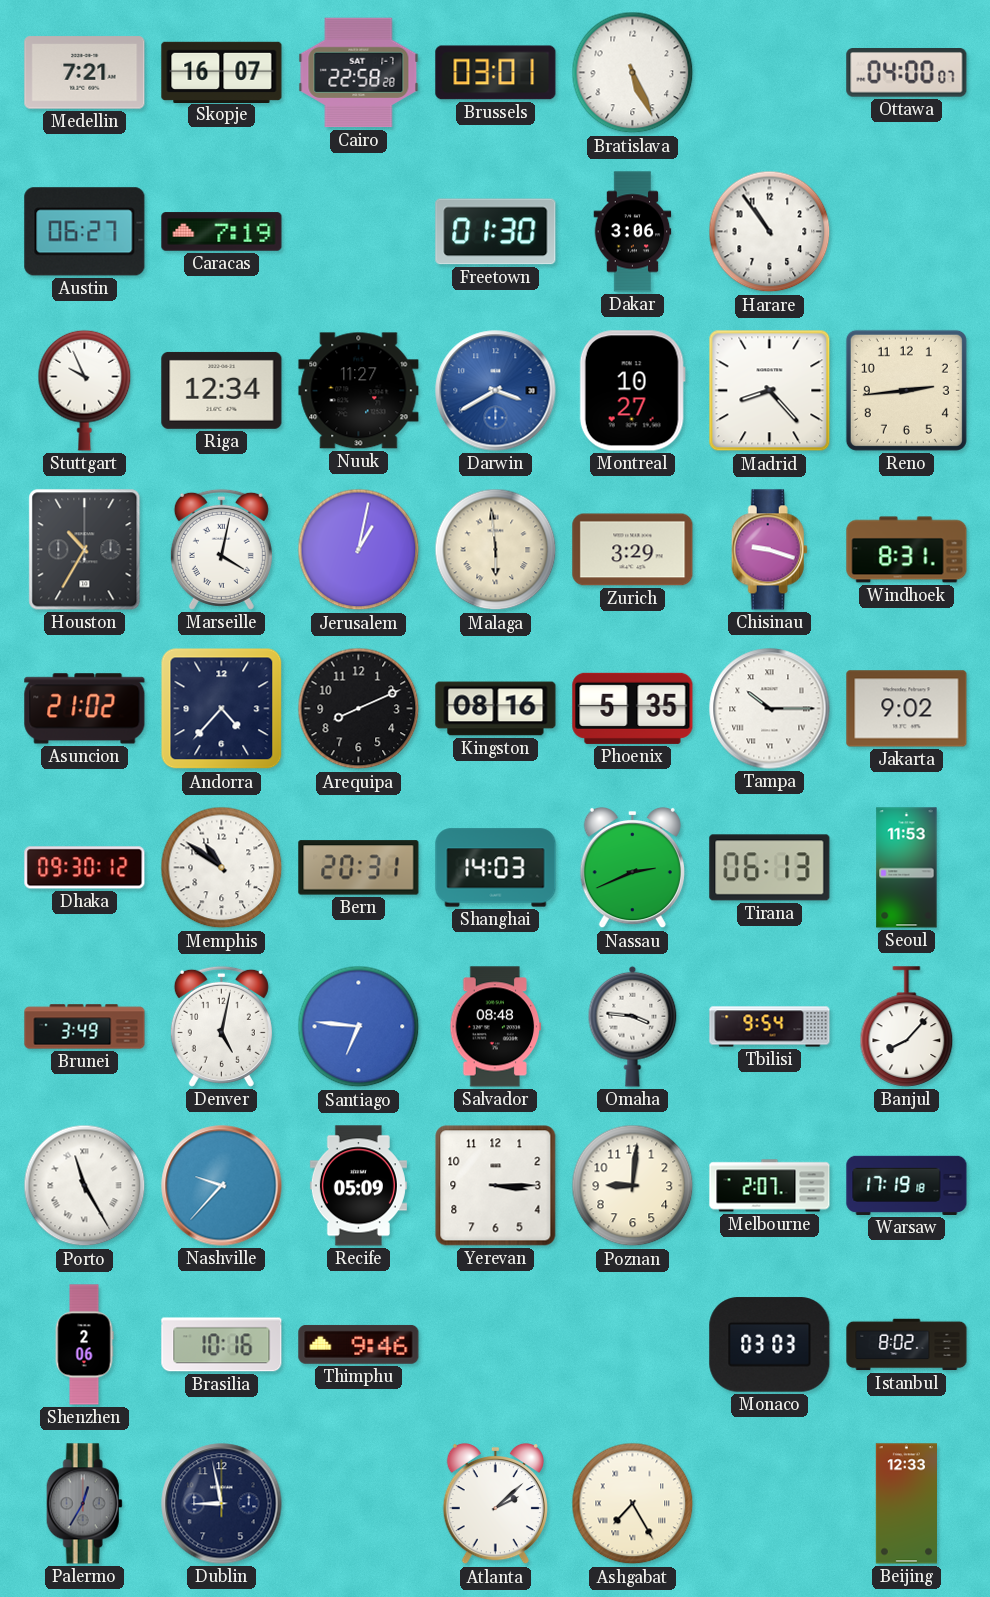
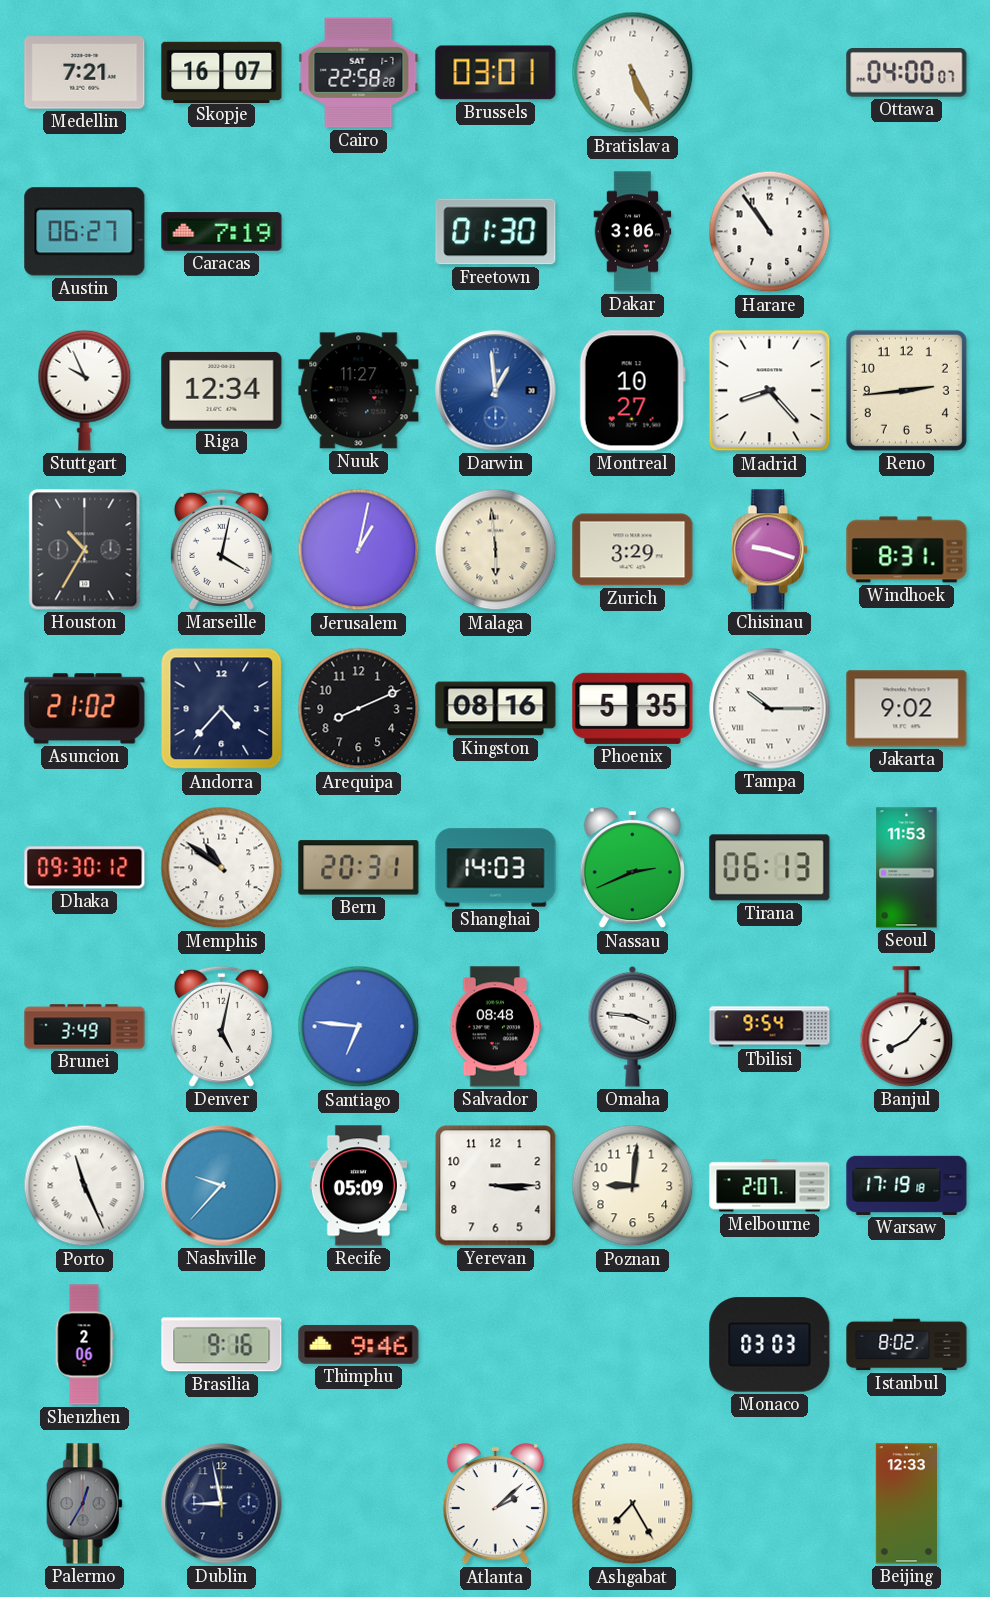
Darwin: 3:40 -> 12:59
Porto: 11:25 -> 11:26
Brasilia: 10:16 -> 9:16
